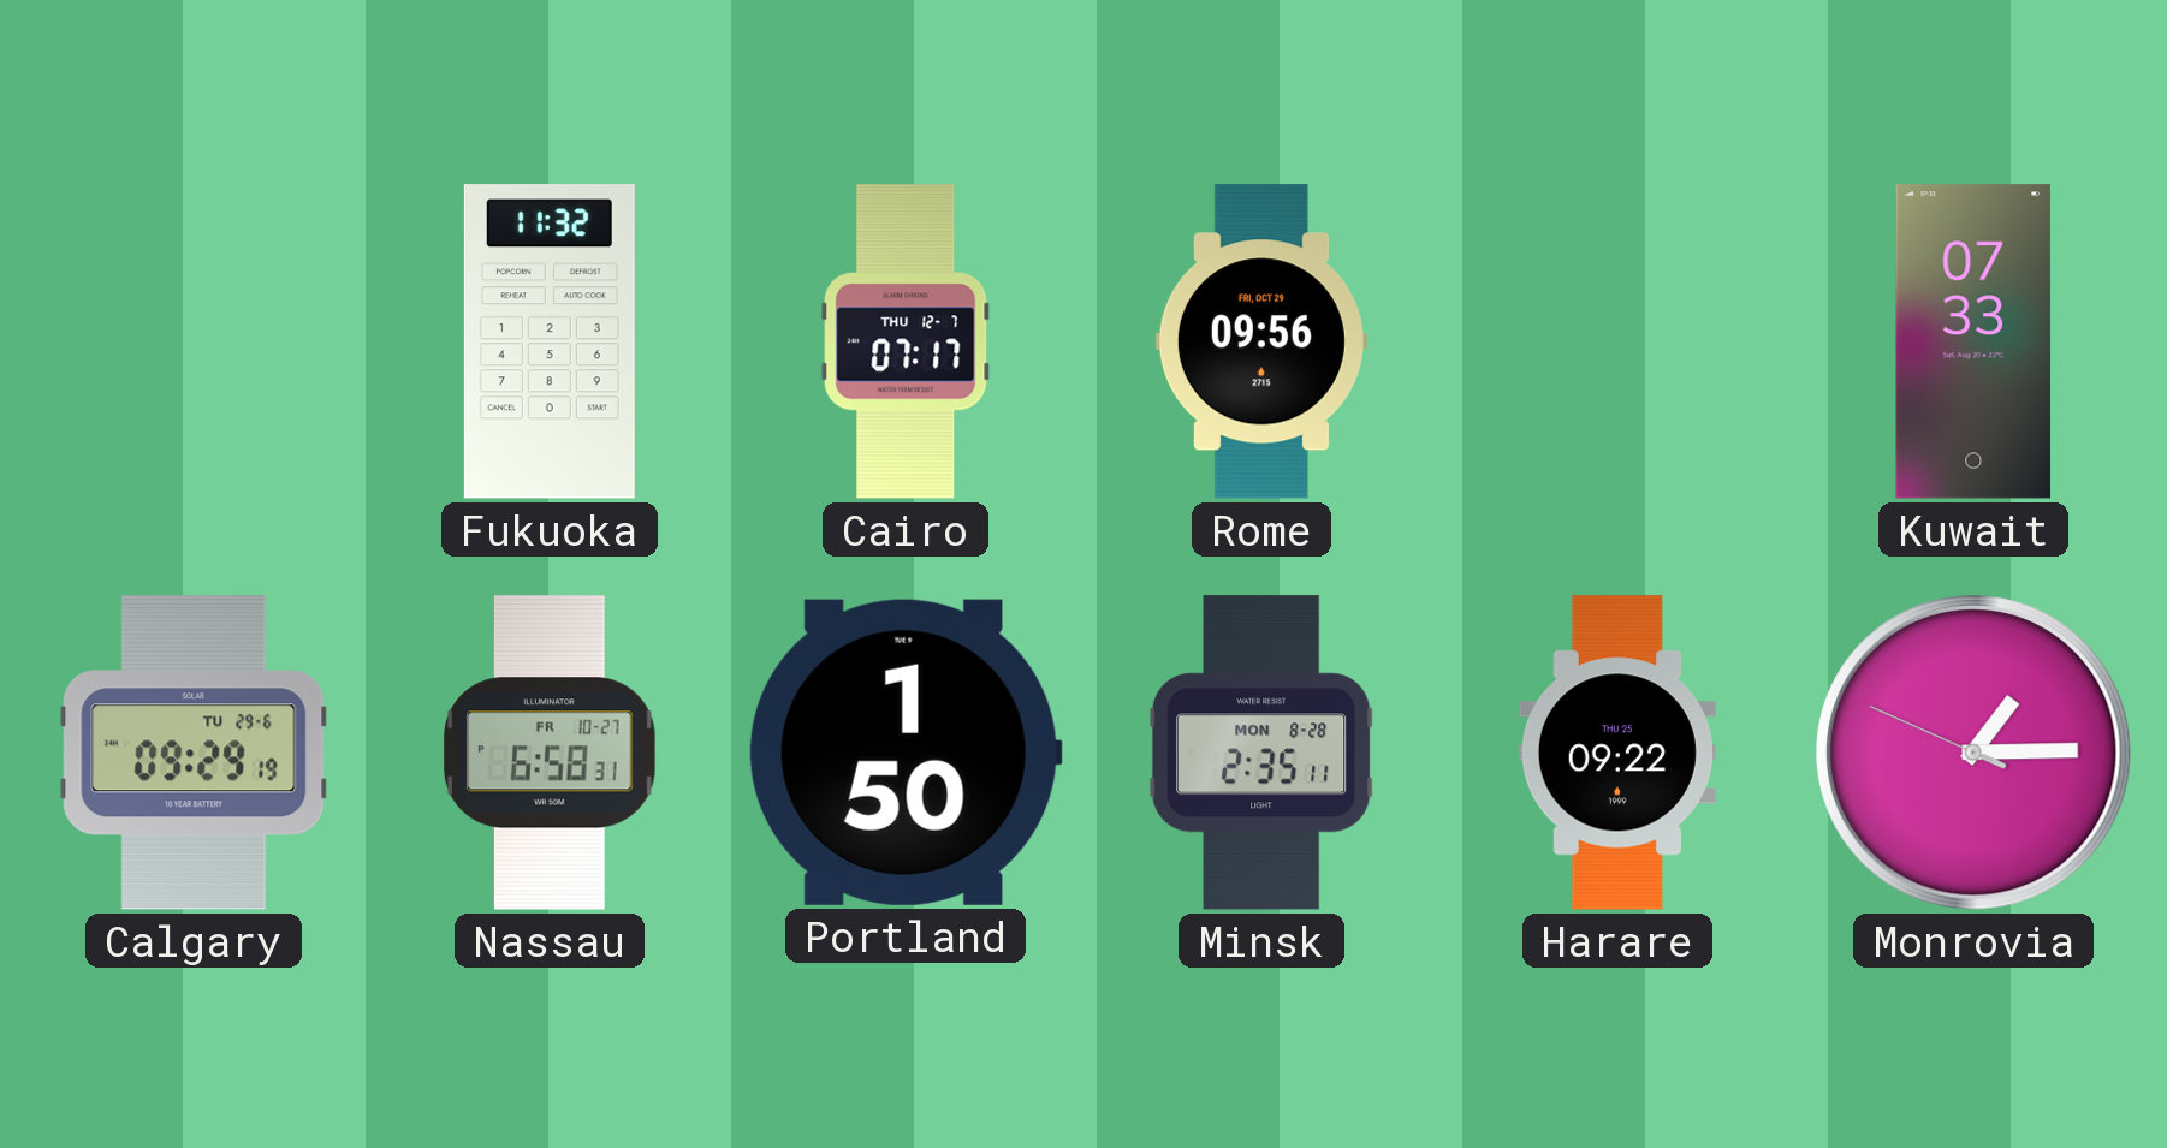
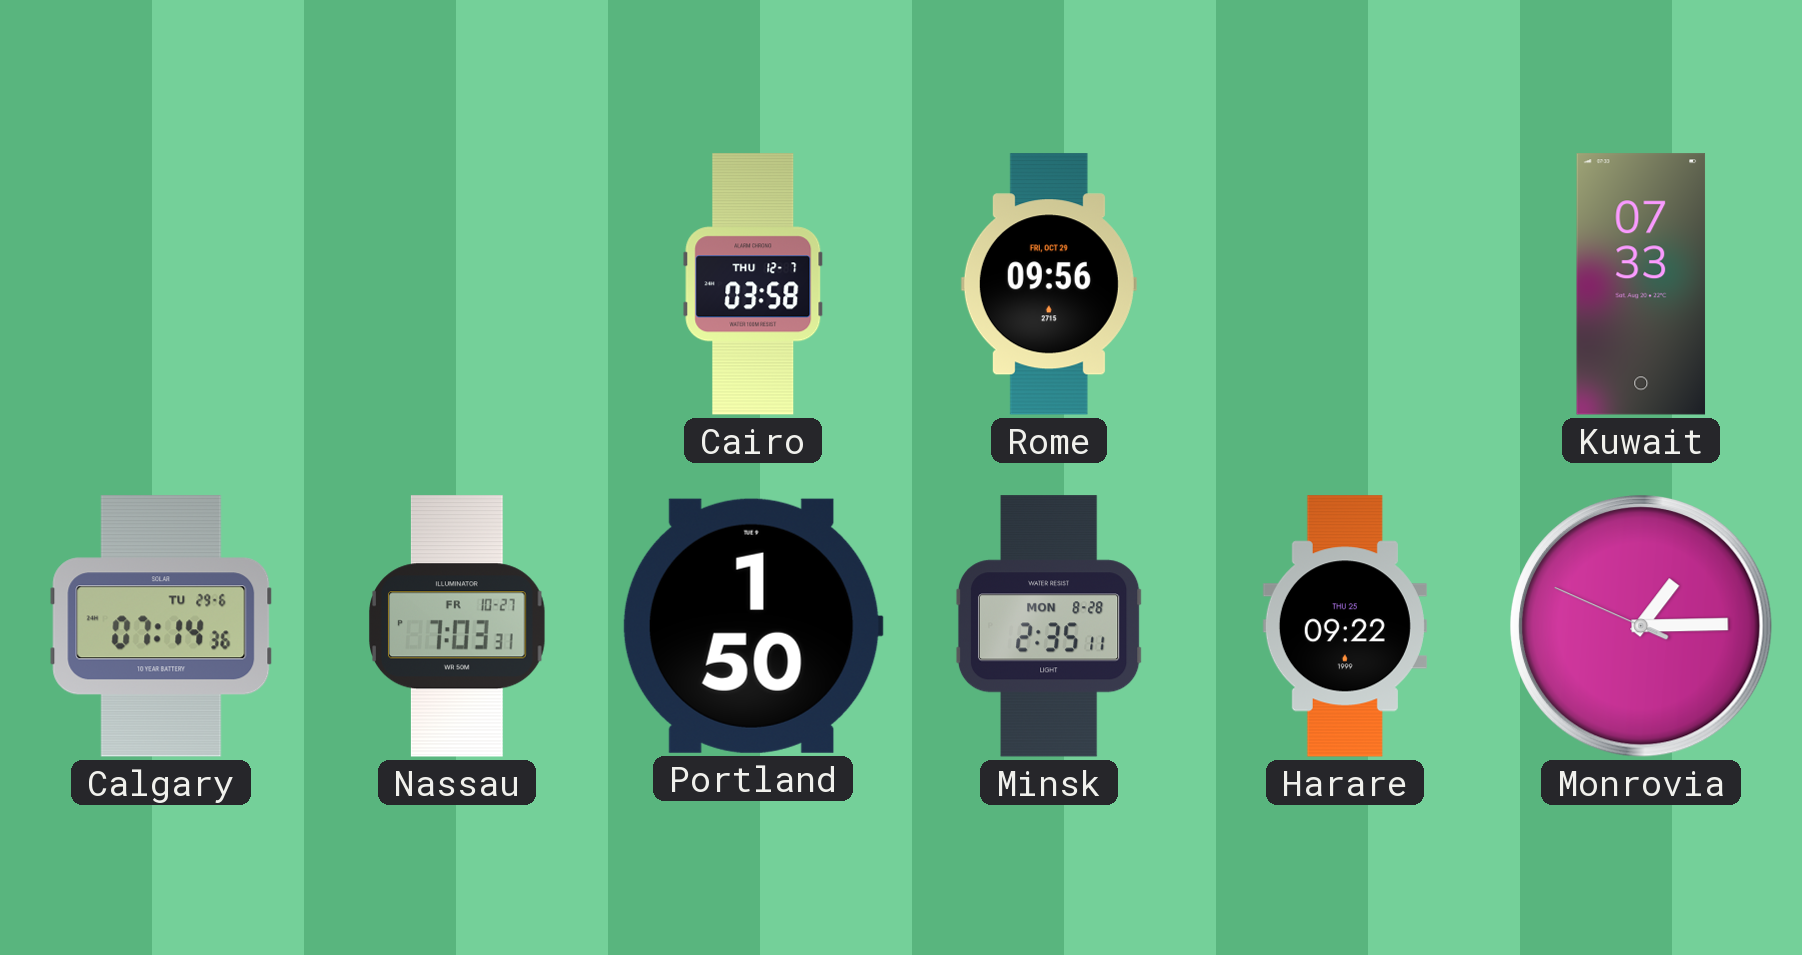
Fukuoka: 11:32 -> none
Cairo: 07:17 -> 03:58
Calgary: 09:29 -> 07:14
Nassau: 6:58 -> 7:03
